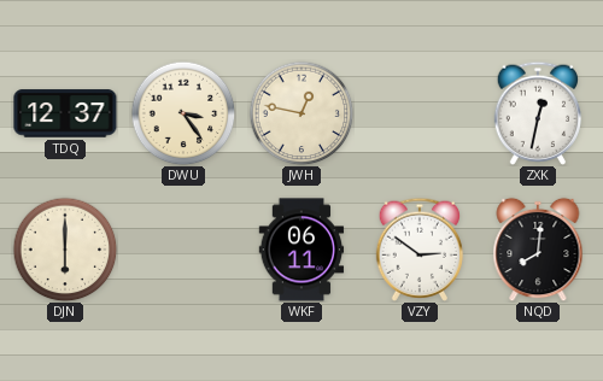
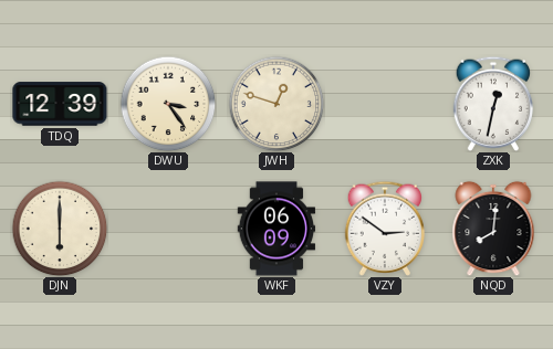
TDQ: 12:37 -> 12:39
JWH: 12:47 -> 12:48
WKF: 06:11 -> 06:09
